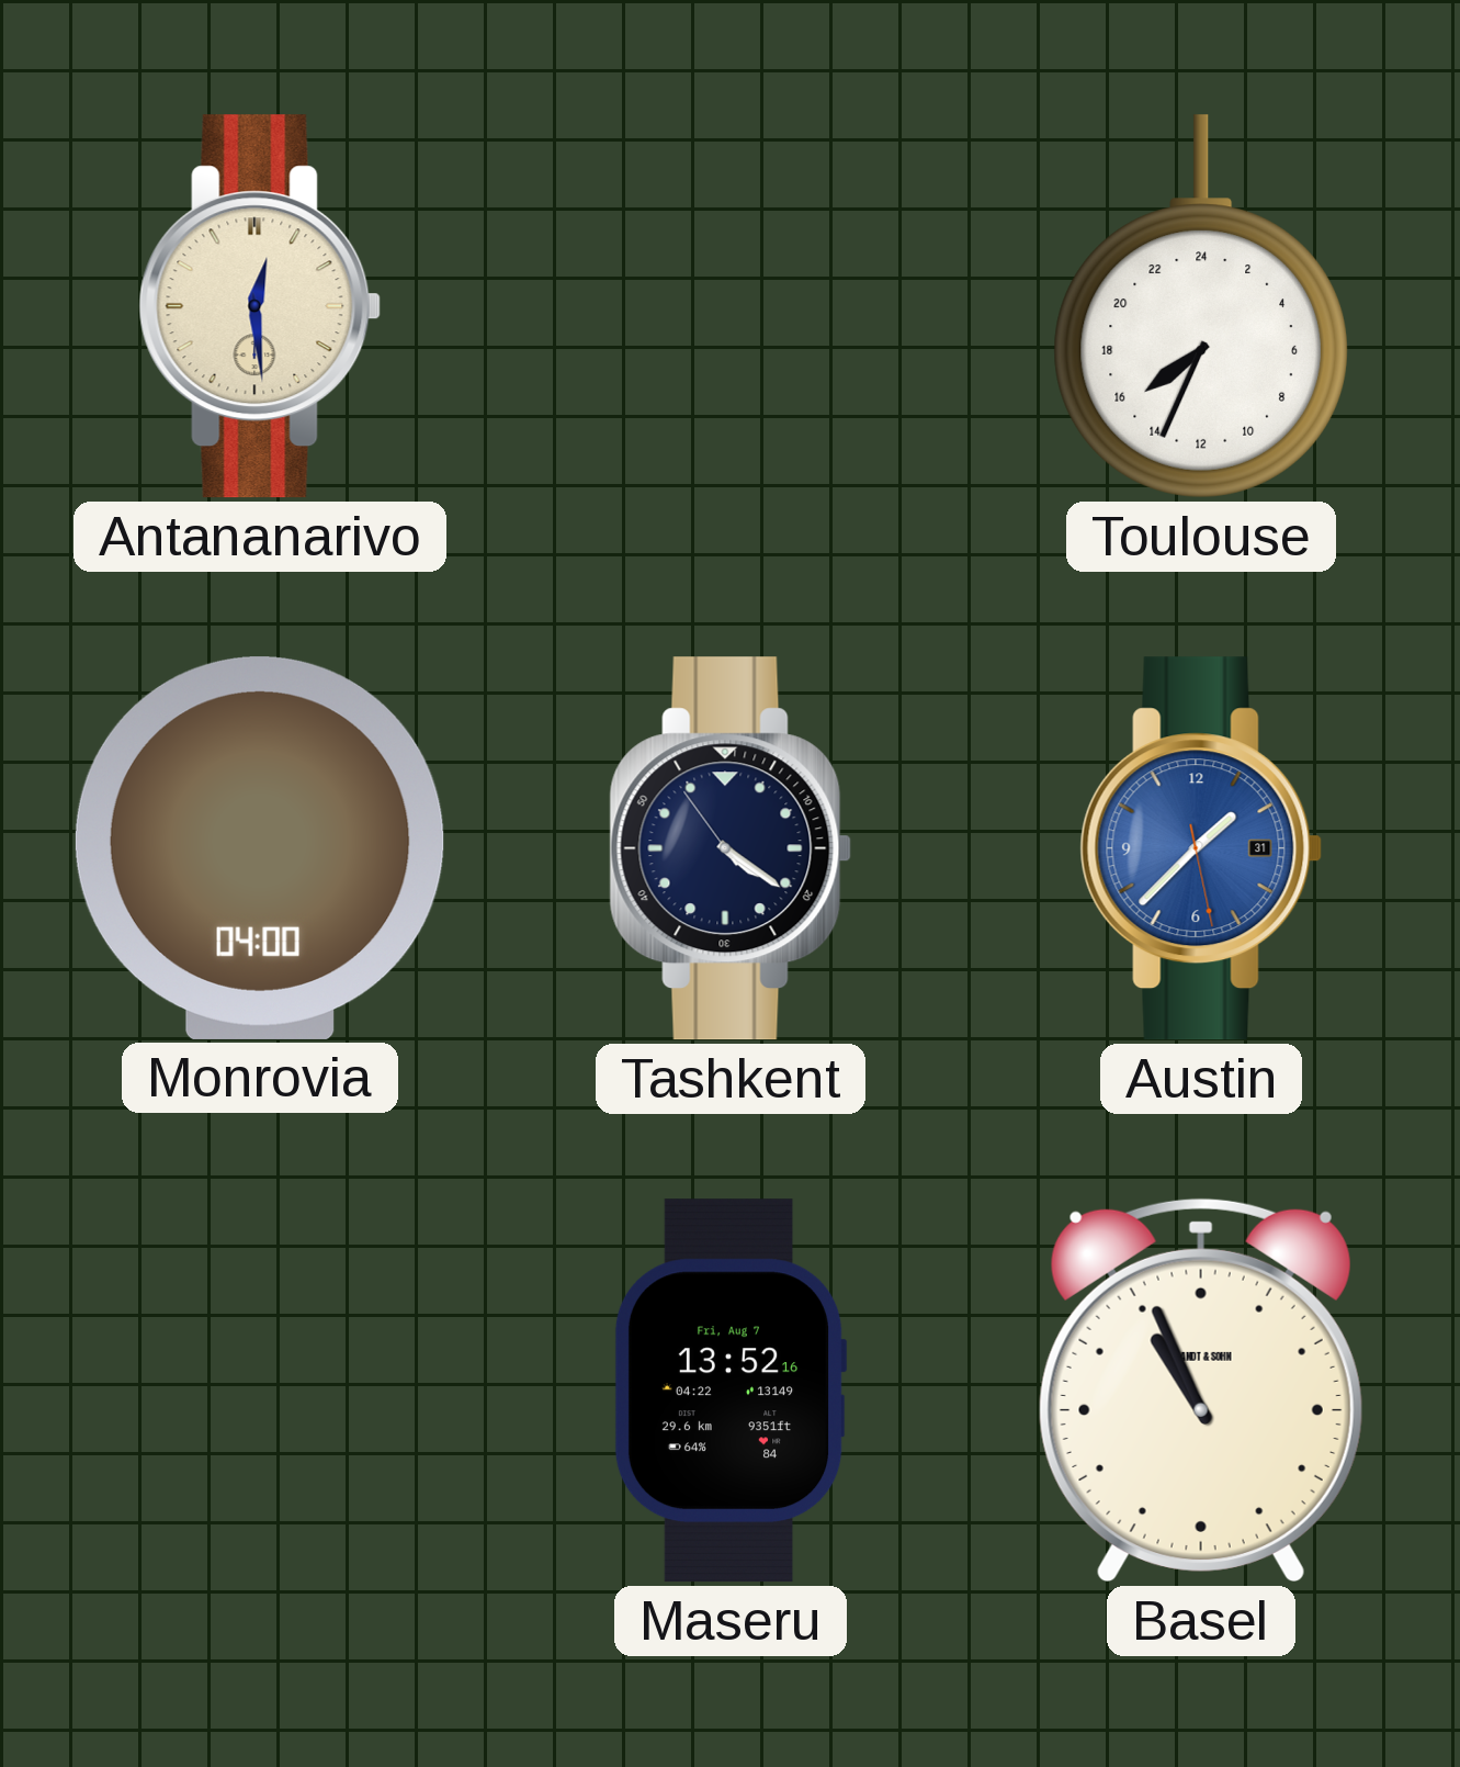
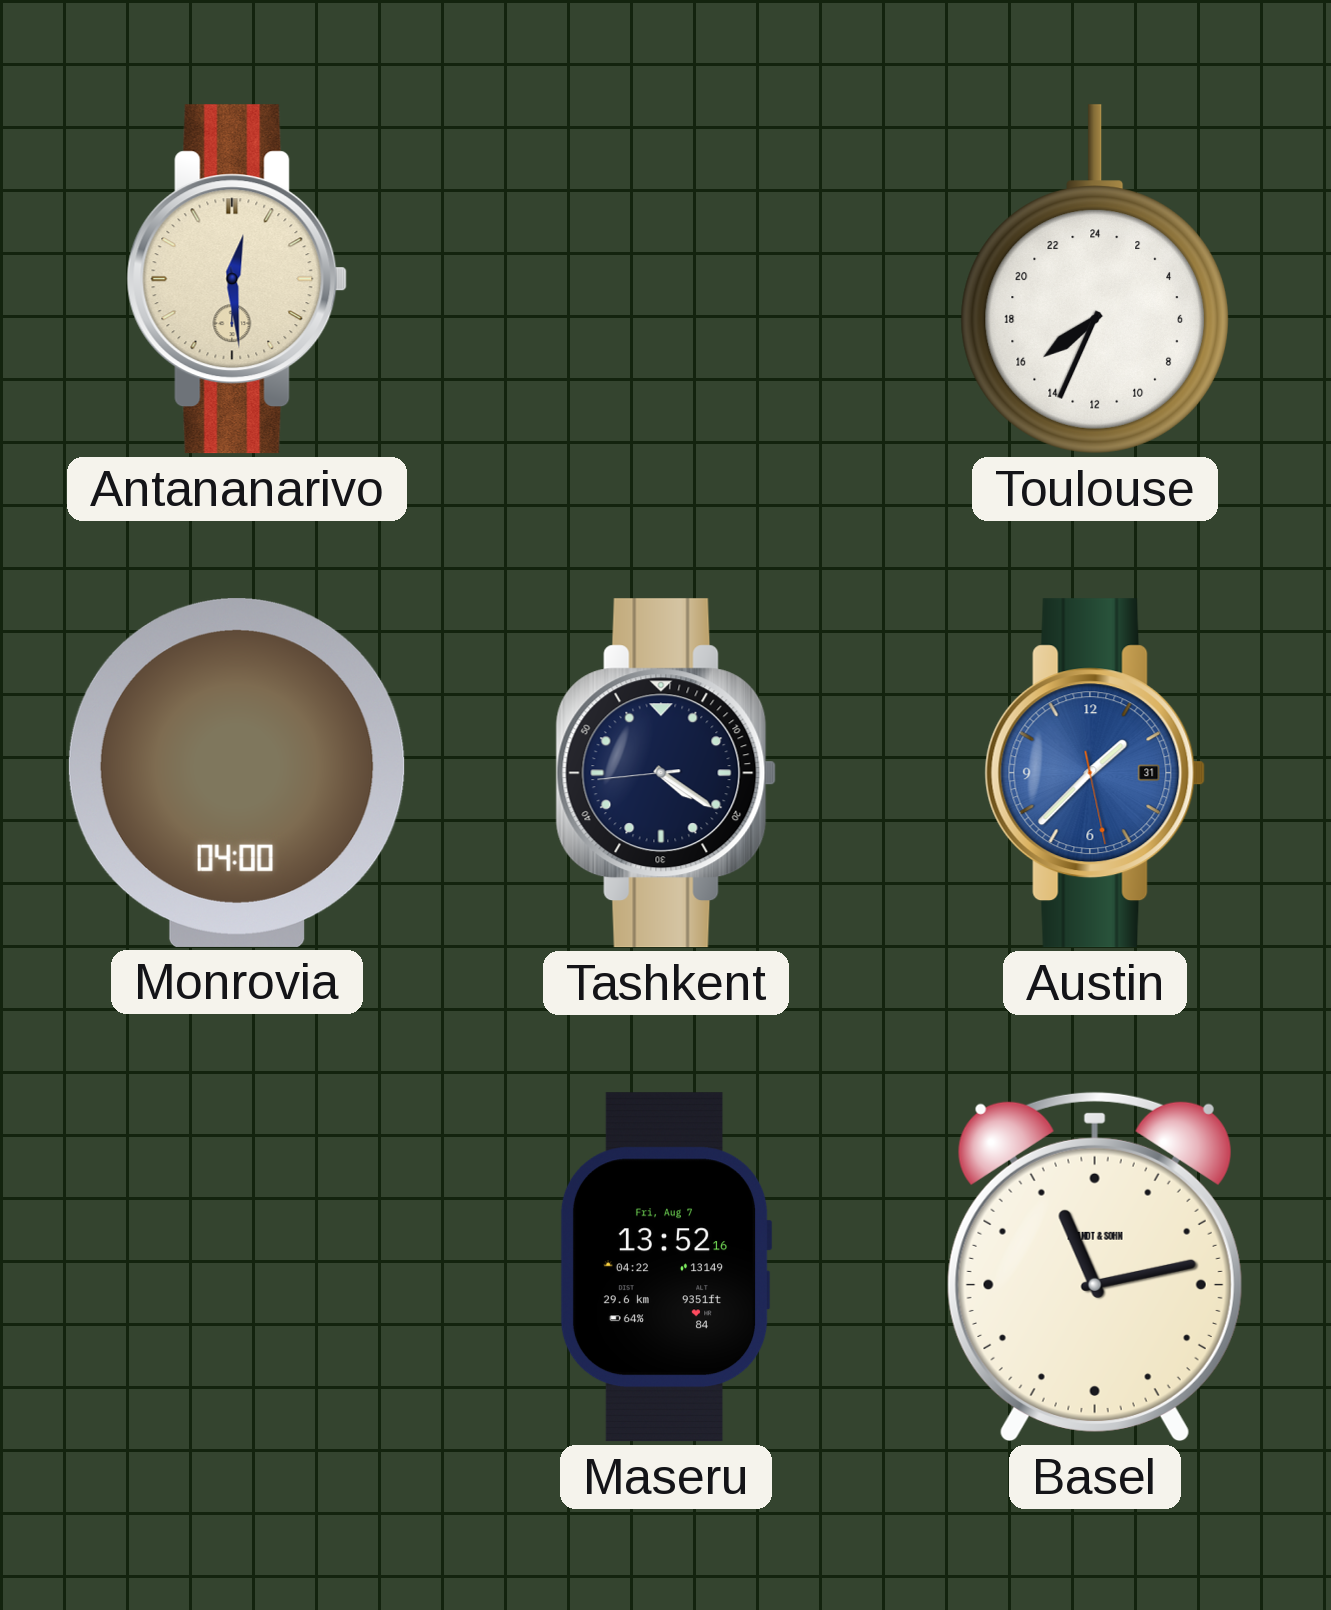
Tashkent: 4:20:54 -> 4:20:44
Basel: 10:56 -> 11:13
